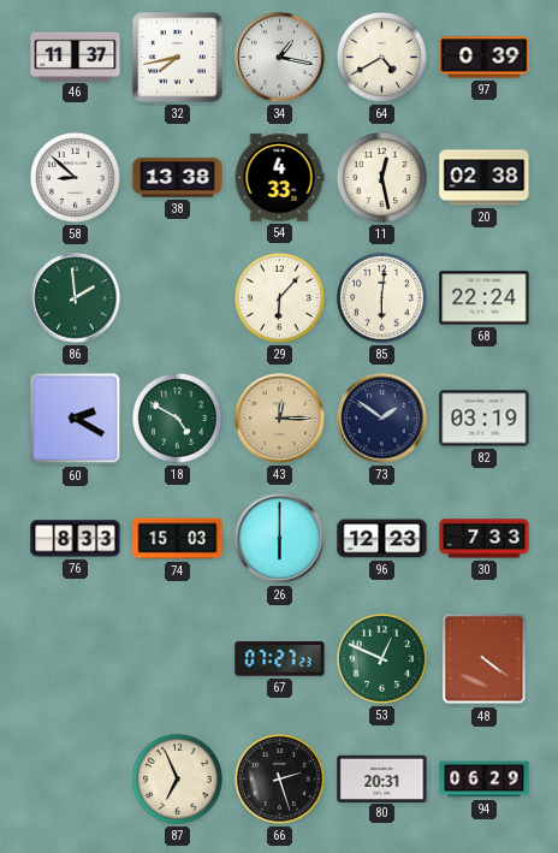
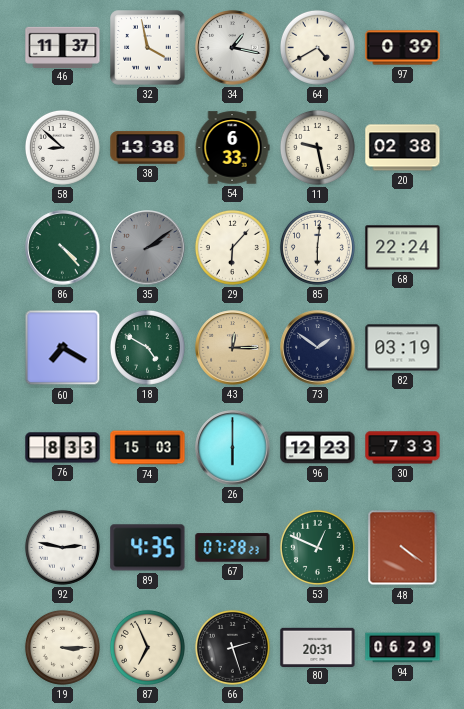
32: 7:43 -> 3:58
54: 4:33 -> 6:33
11: 12:28 -> 9:28
86: 1:59 -> 4:23
35: none -> 2:09
60: 2:20 -> 7:20
92: none -> 2:47
89: none -> 4:35
67: 07:27 -> 07:28
19: none -> 3:15
